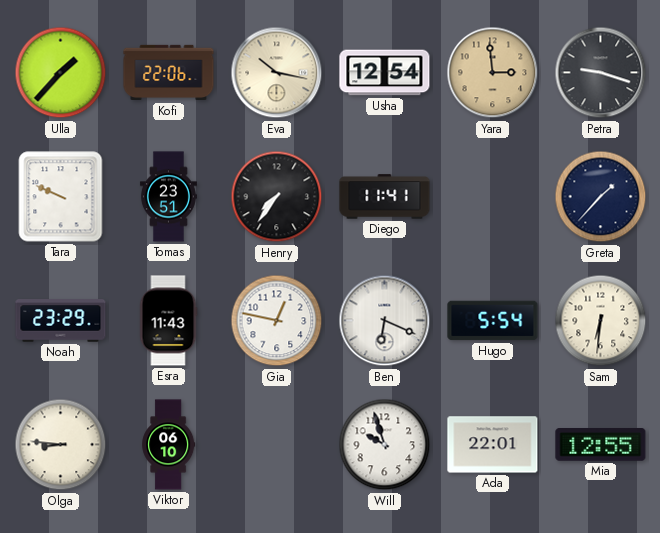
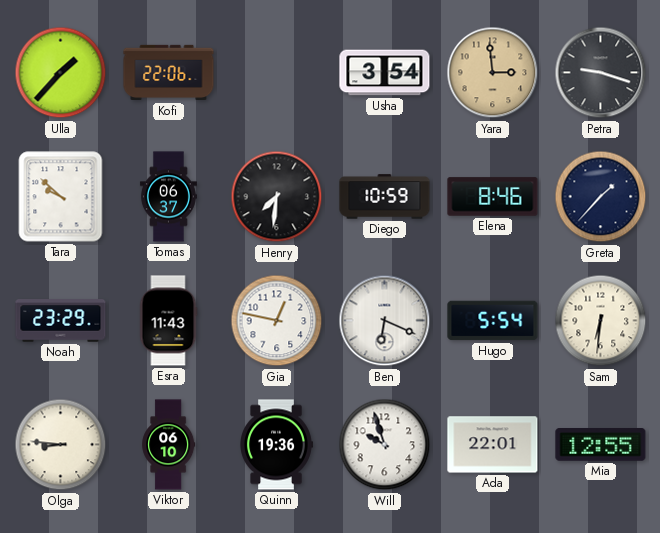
Eva: 10:17 -> none
Usha: 12:54 -> 3:54
Tara: 9:49 -> 9:52
Tomas: 23:51 -> 06:37
Henry: 7:36 -> 7:31
Diego: 11:41 -> 10:59
Elena: none -> 8:46
Quinn: none -> 19:36
